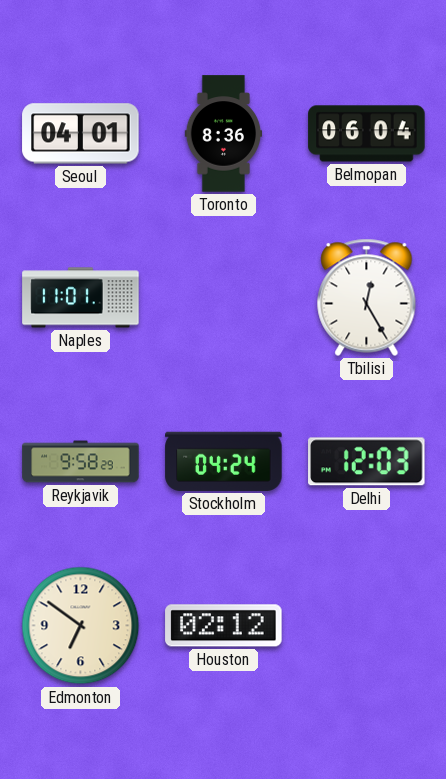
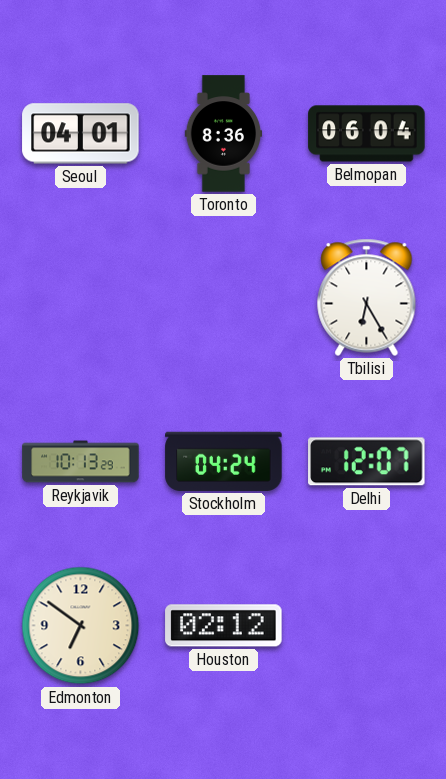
Naples: 11:01 -> none
Tbilisi: 12:25 -> 6:25
Reykjavik: 9:58 -> 10:13
Delhi: 12:03 -> 12:07
